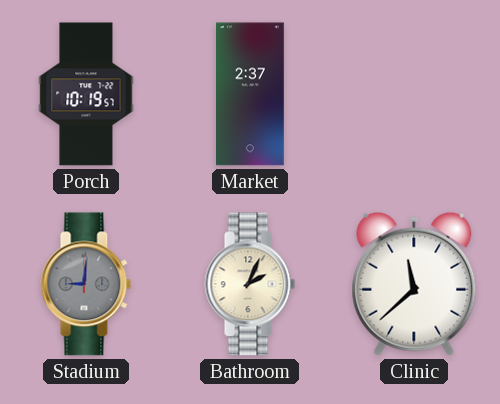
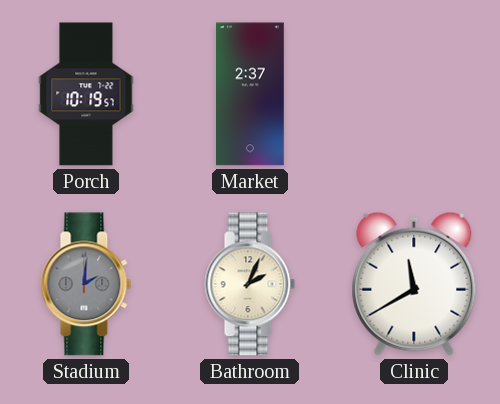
Stadium: 9:01 -> 2:01
Clinic: 11:38 -> 11:40
